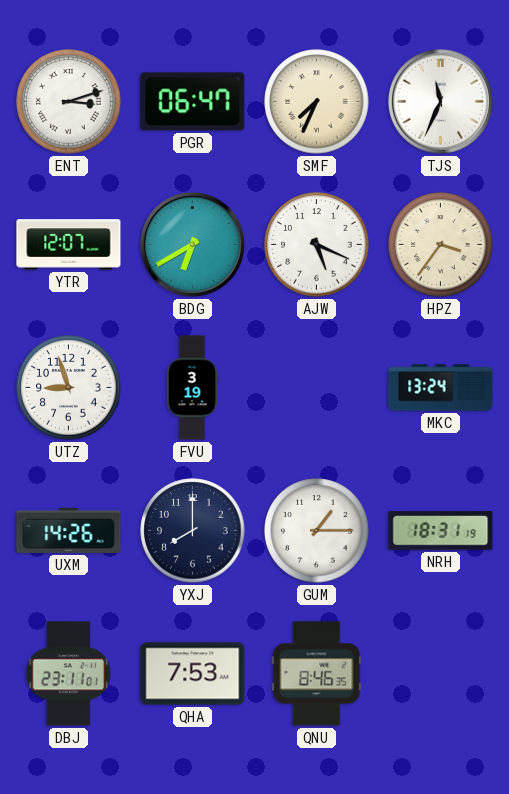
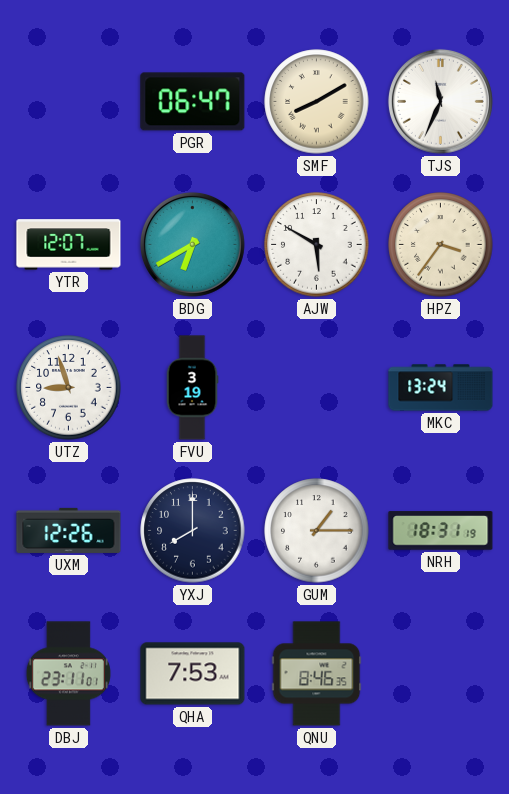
ENT: 3:12 -> none
SMF: 7:34 -> 8:10
AJW: 5:19 -> 5:50
UXM: 14:26 -> 12:26
